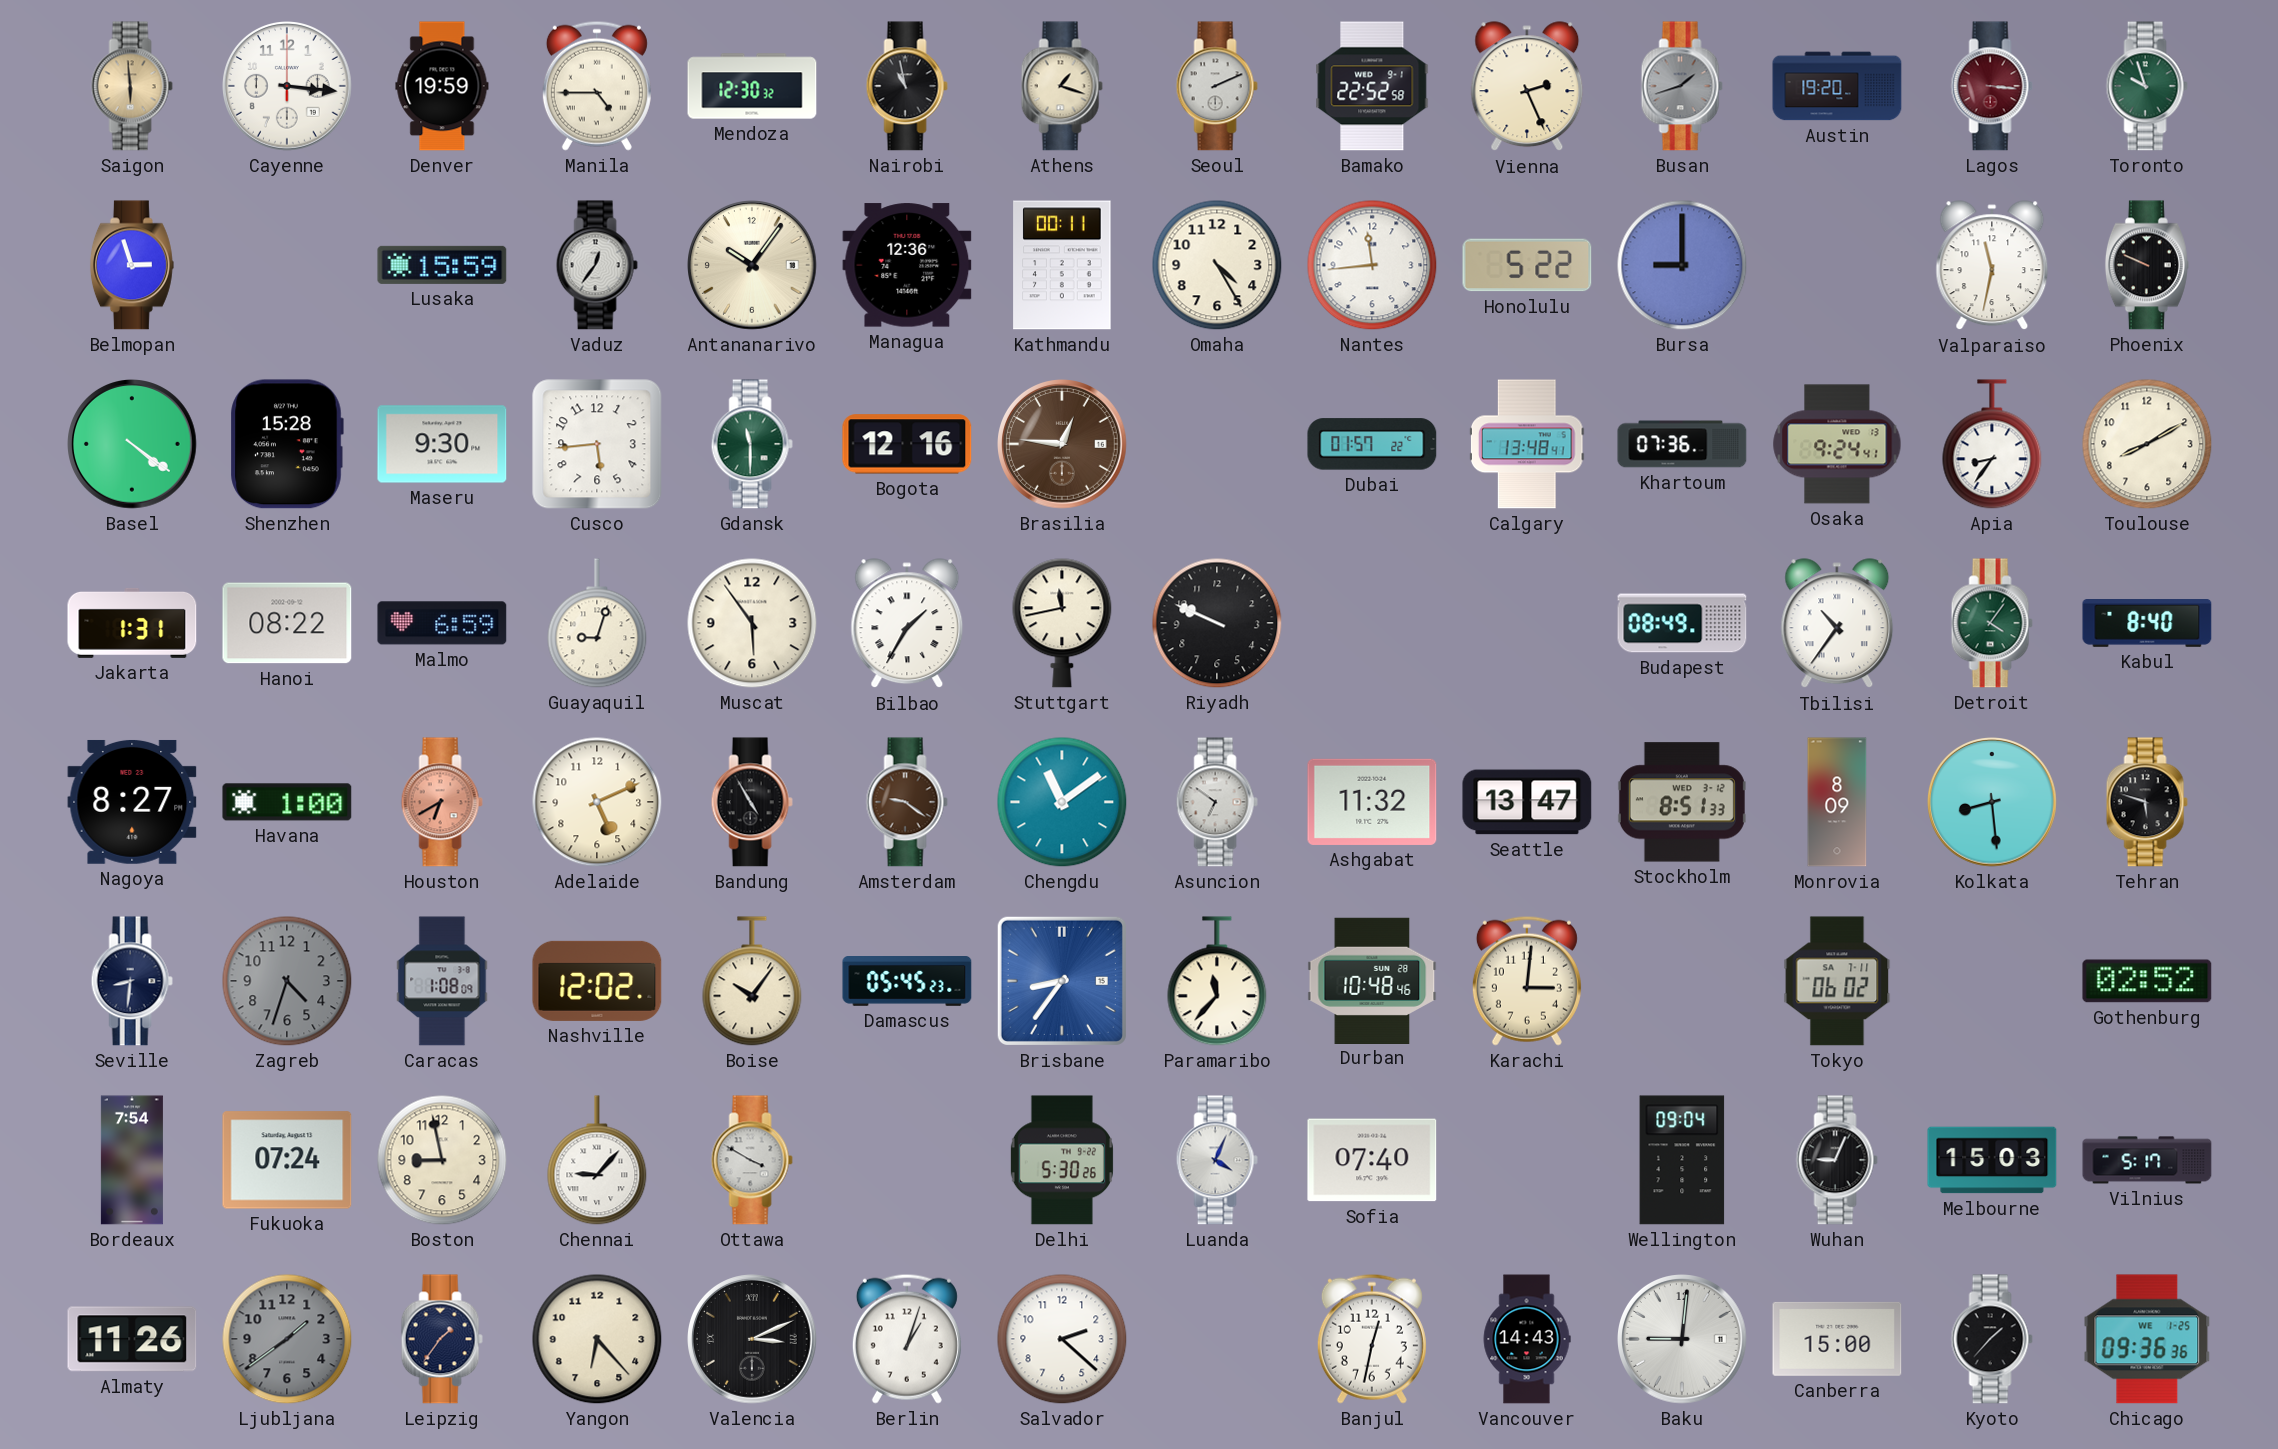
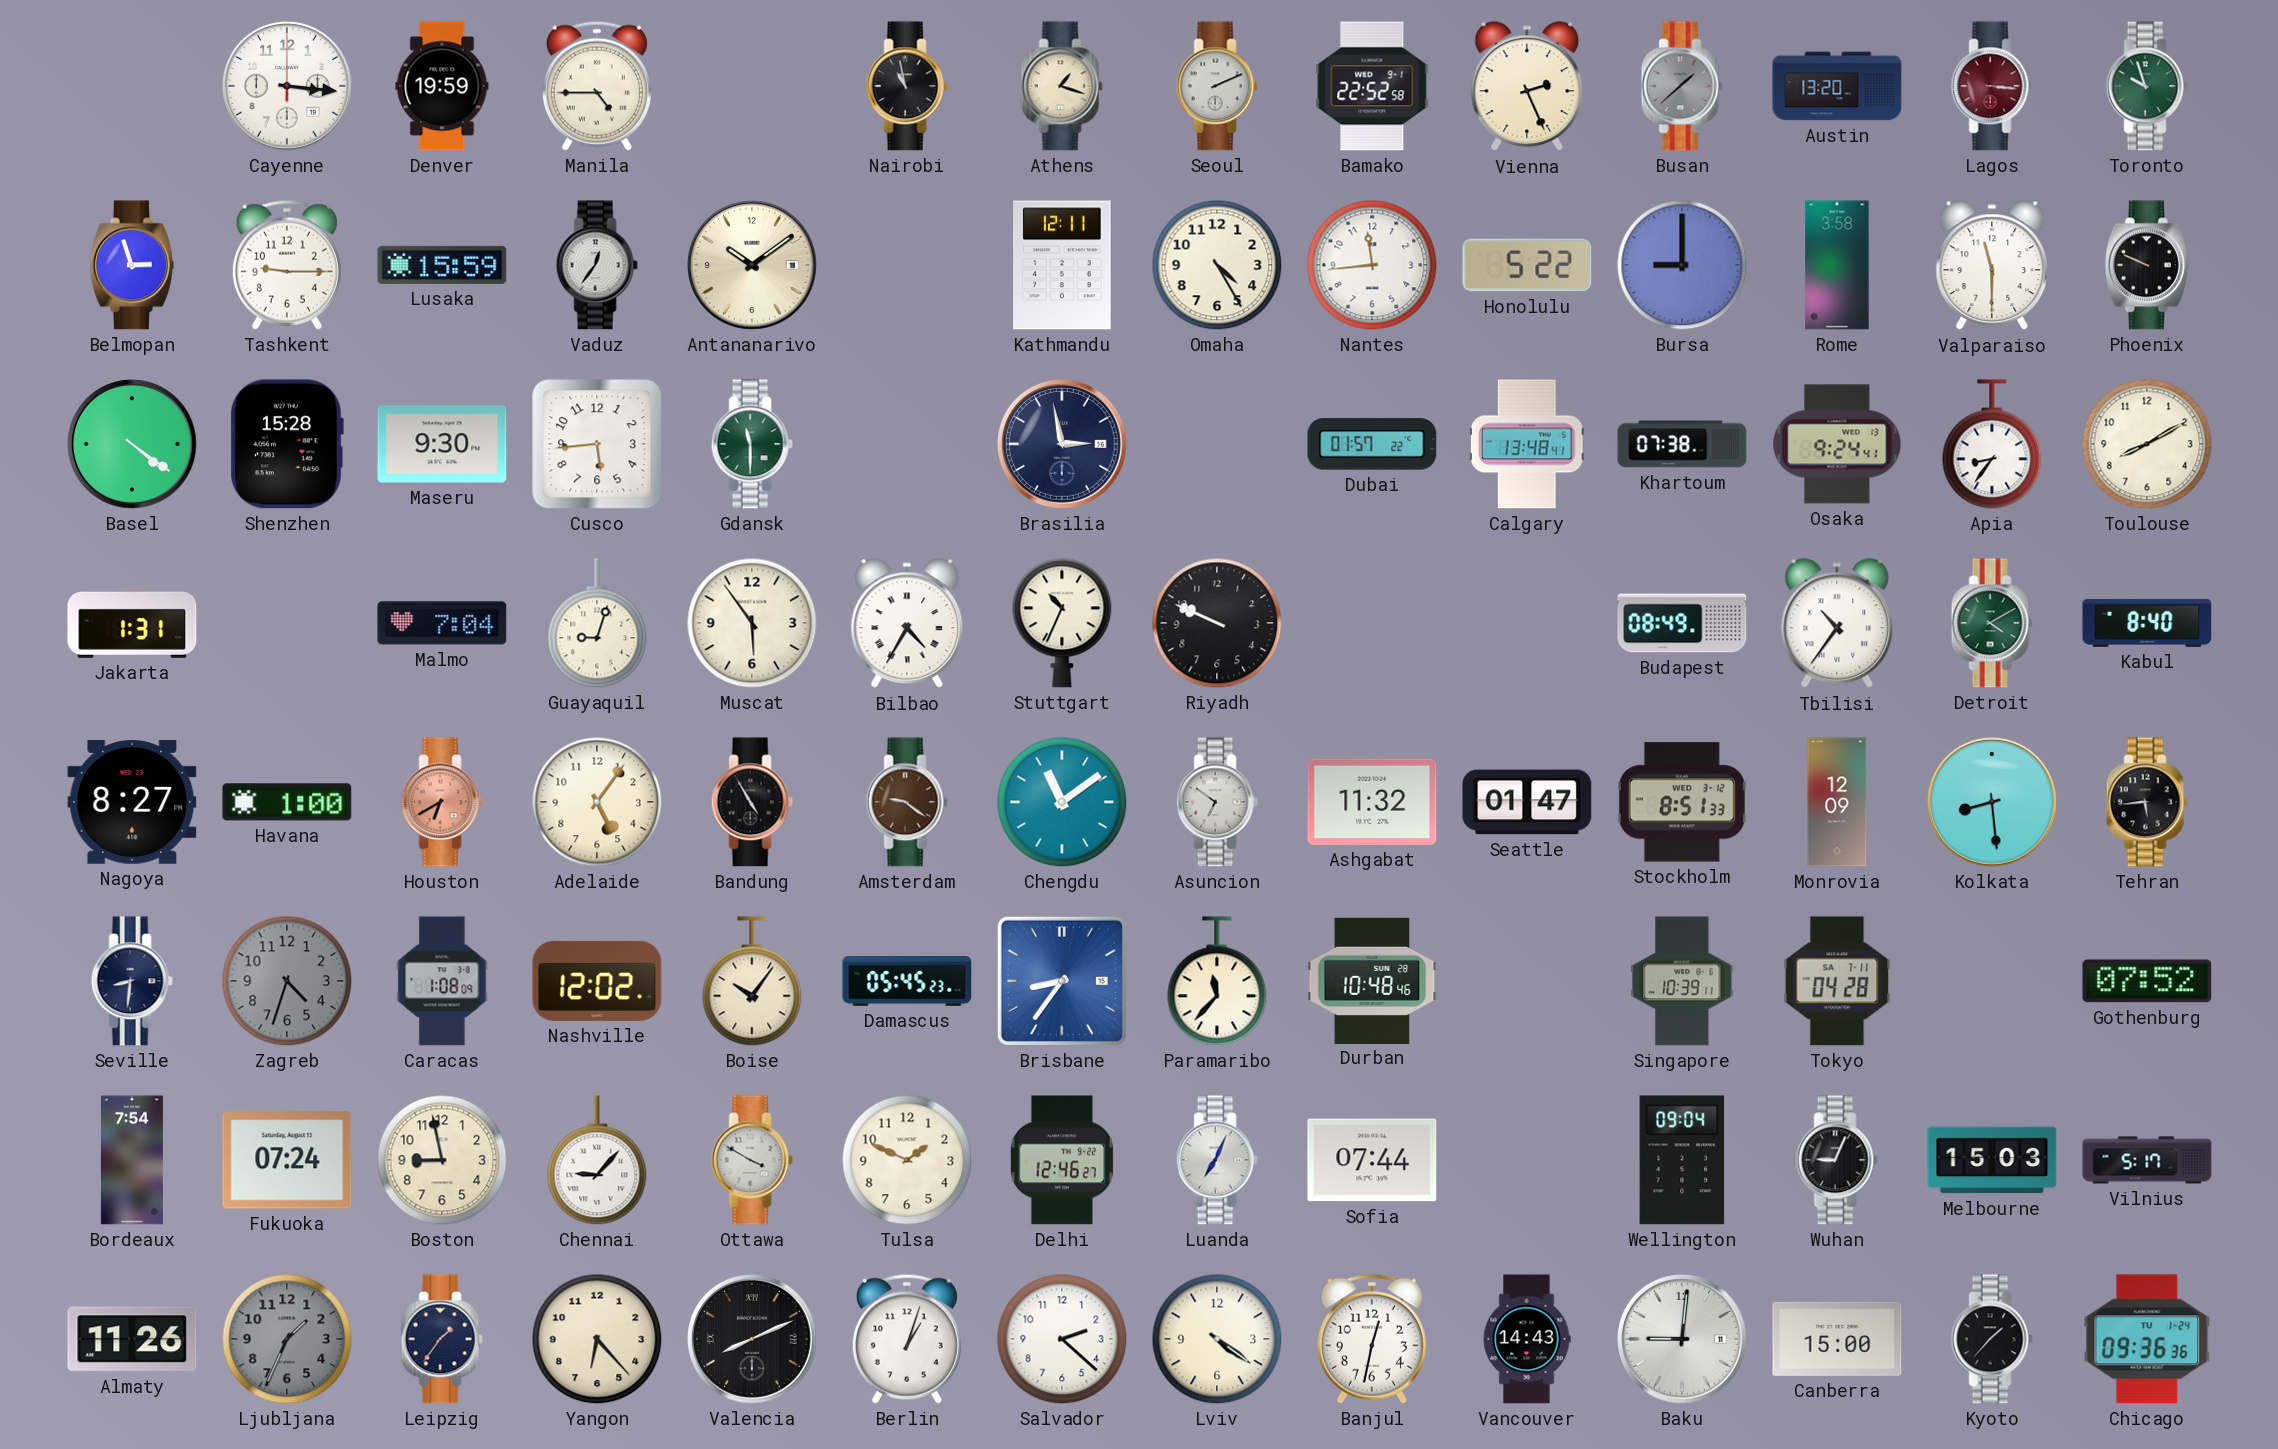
Saigon: 5:59 -> none
Mendoza: 12:30 -> none
Busan: 1:42 -> 1:38
Austin: 19:20 -> 13:20
Tashkent: none -> 9:15
Antananarivo: 10:06 -> 10:09
Managua: 12:36 -> none
Kathmandu: 00:11 -> 12:11
Rome: none -> 3:58
Valparaiso: 11:32 -> 11:30
Bogota: 12:16 -> none
Brasilia: 12:46 -> 2:58
Brasilia dial: brown -> navy
Khartoum: 07:36 -> 07:38
Hanoi: 08:22 -> none
Malmo: 6:59 -> 7:04
Bilbao: 1:35 -> 4:35
Stuttgart: 11:43 -> 10:34
Detroit: 4:06 -> 4:10
Adelaide: 5:11 -> 5:06
Seattle: 13:47 -> 01:47
Monrovia: 8:09 -> 12:09
Tehran: 5:48 -> 5:44
Karachi: 3:01 -> none
Singapore: none -> 10:39
Tokyo: 06:02 -> 04:28
Gothenburg: 02:52 -> 07:52
Tulsa: none -> 1:49
Delhi: 5:30 -> 12:46
Luanda: 4:04 -> 7:04
Sofia: 07:40 -> 07:44
Ljubljana: 1:39 -> 1:34
Valencia: 3:11 -> 8:11
Lviv: none -> 4:21
Chicago date: WE 1-25 -> TU 1-24
